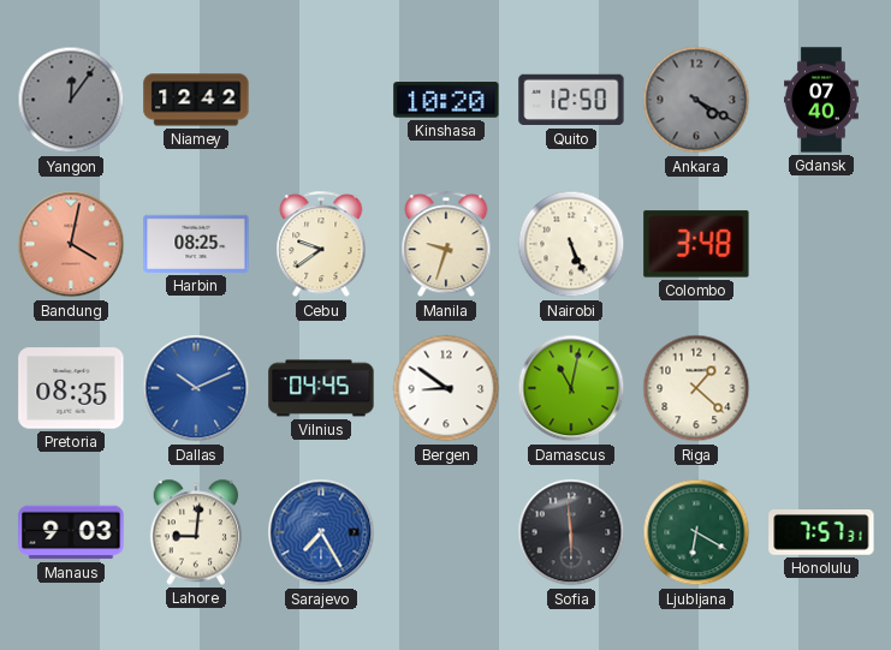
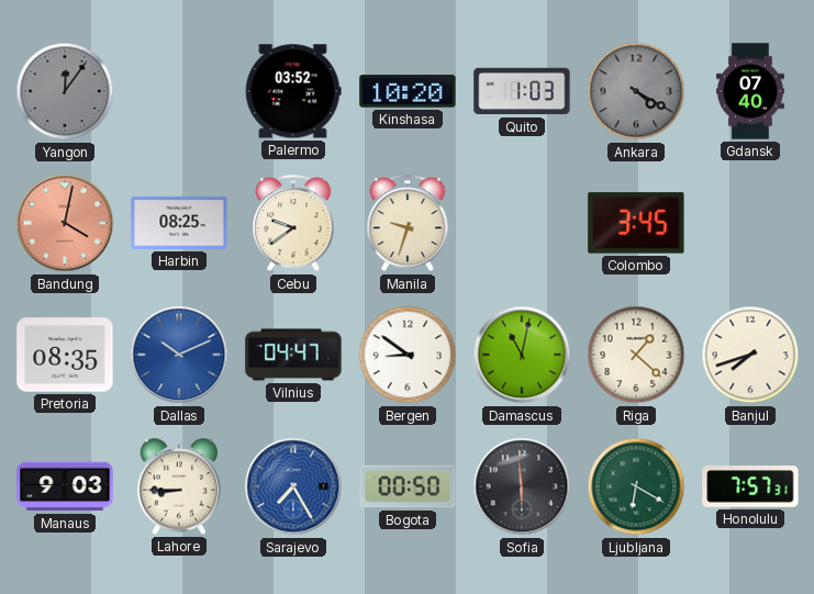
Niamey: 12:42 -> none
Palermo: none -> 03:52
Quito: 12:50 -> 1:03
Nairobi: 5:26 -> none
Colombo: 3:48 -> 3:45
Vilnius: 04:45 -> 04:47
Banjul: none -> 7:42
Lahore: 9:01 -> 8:45
Bogota: none -> 00:50
